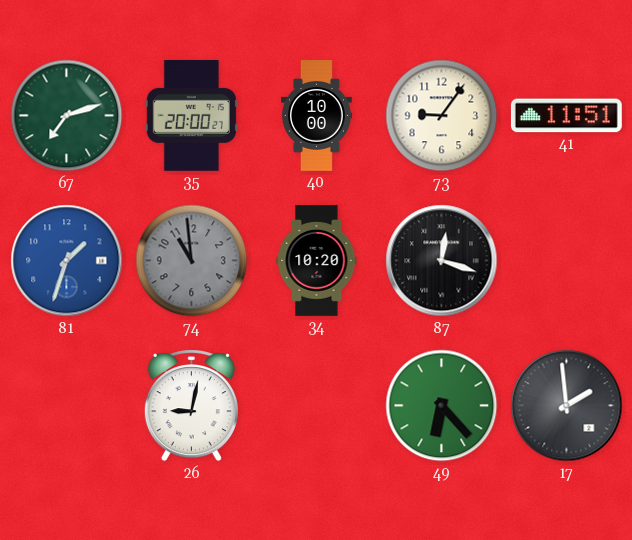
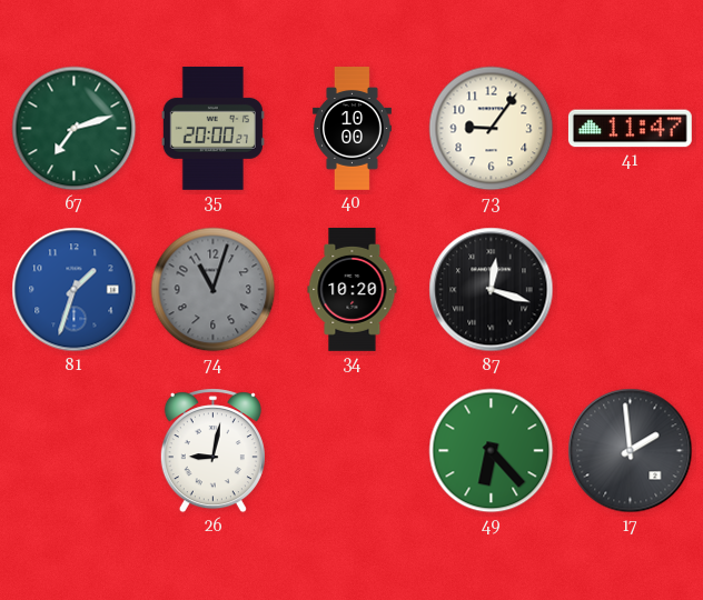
41: 11:51 -> 11:47
74: 10:59 -> 11:03
